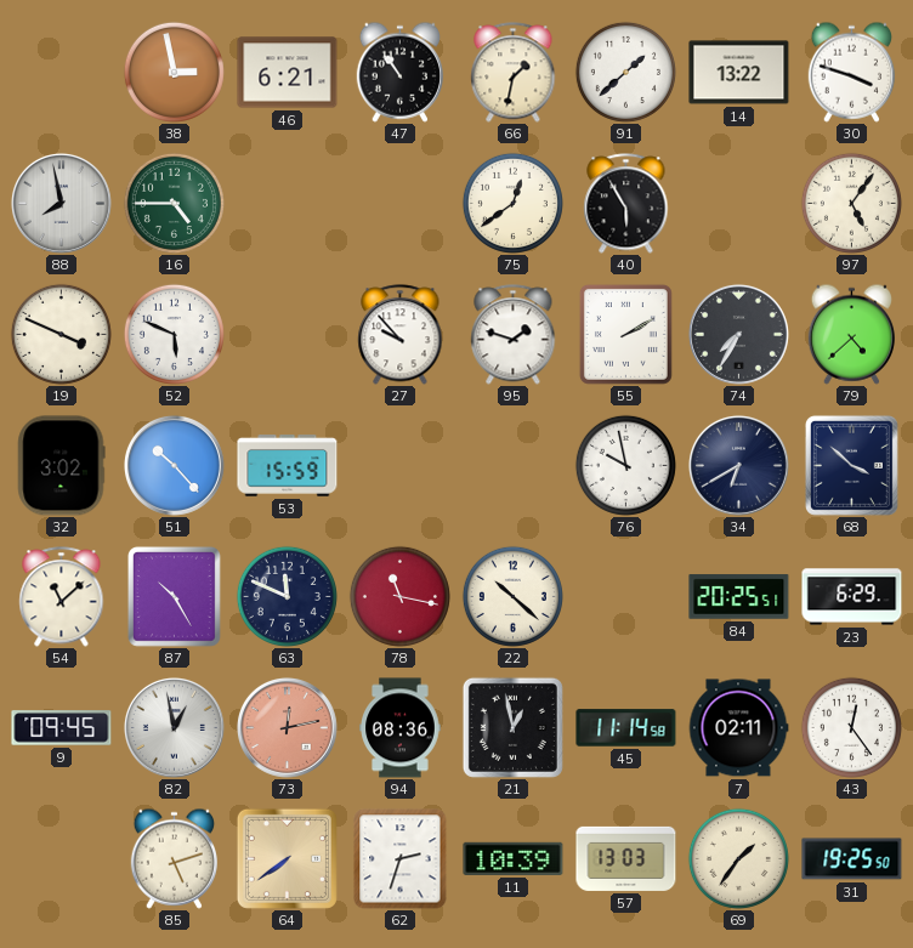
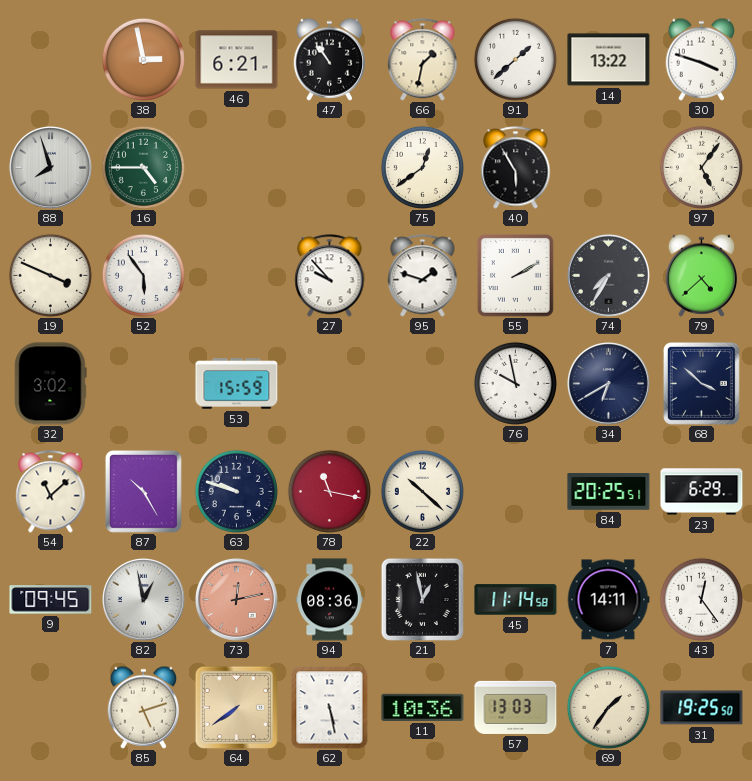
88: 7:58 -> 7:57
52: 5:49 -> 5:54
51: 10:23 -> none
63: 11:49 -> 9:48
7: 02:11 -> 14:11
62: 2:33 -> 5:28
11: 10:39 -> 10:36
